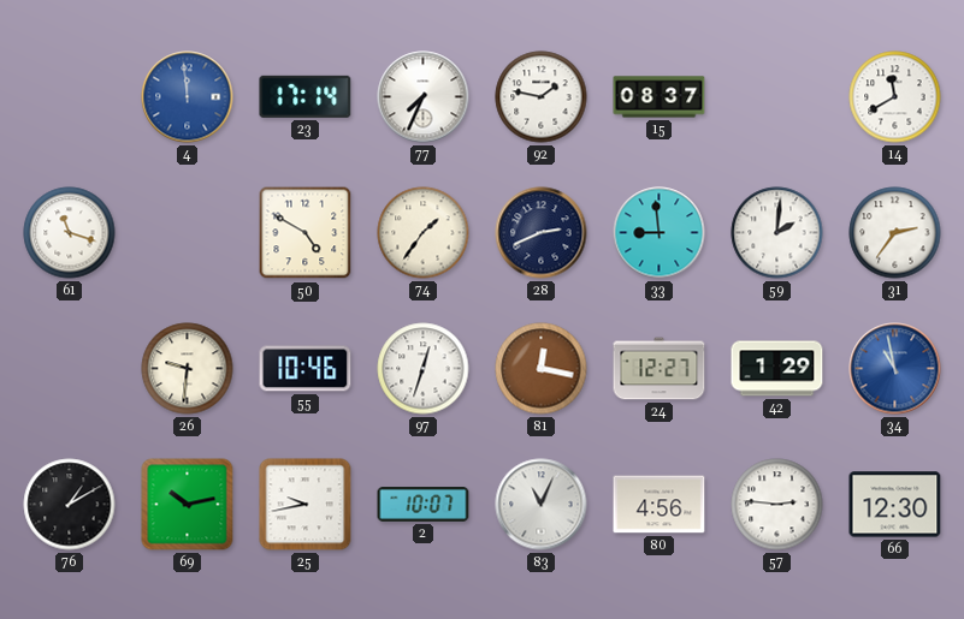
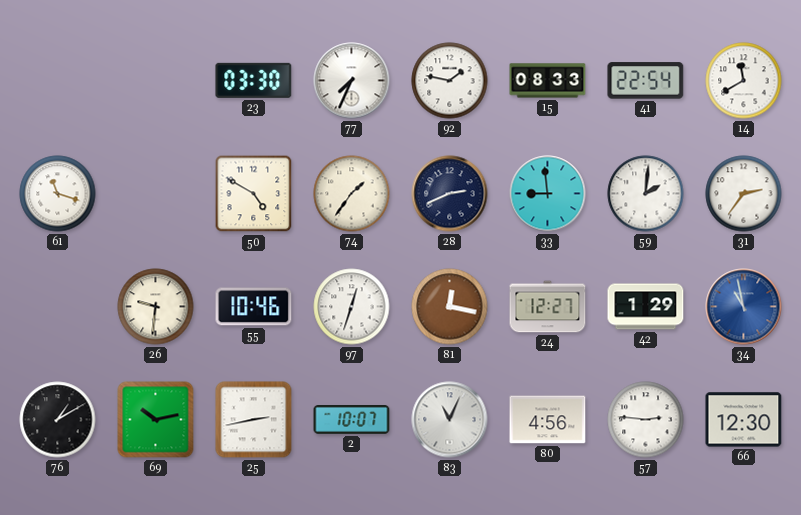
4: 11:59 -> none
23: 17:14 -> 03:30
15: 08:37 -> 08:33
41: none -> 22:54
25: 9:43 -> 2:43
